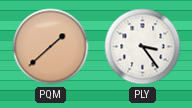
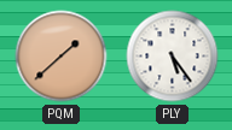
PLY: 3:24 -> 5:24
